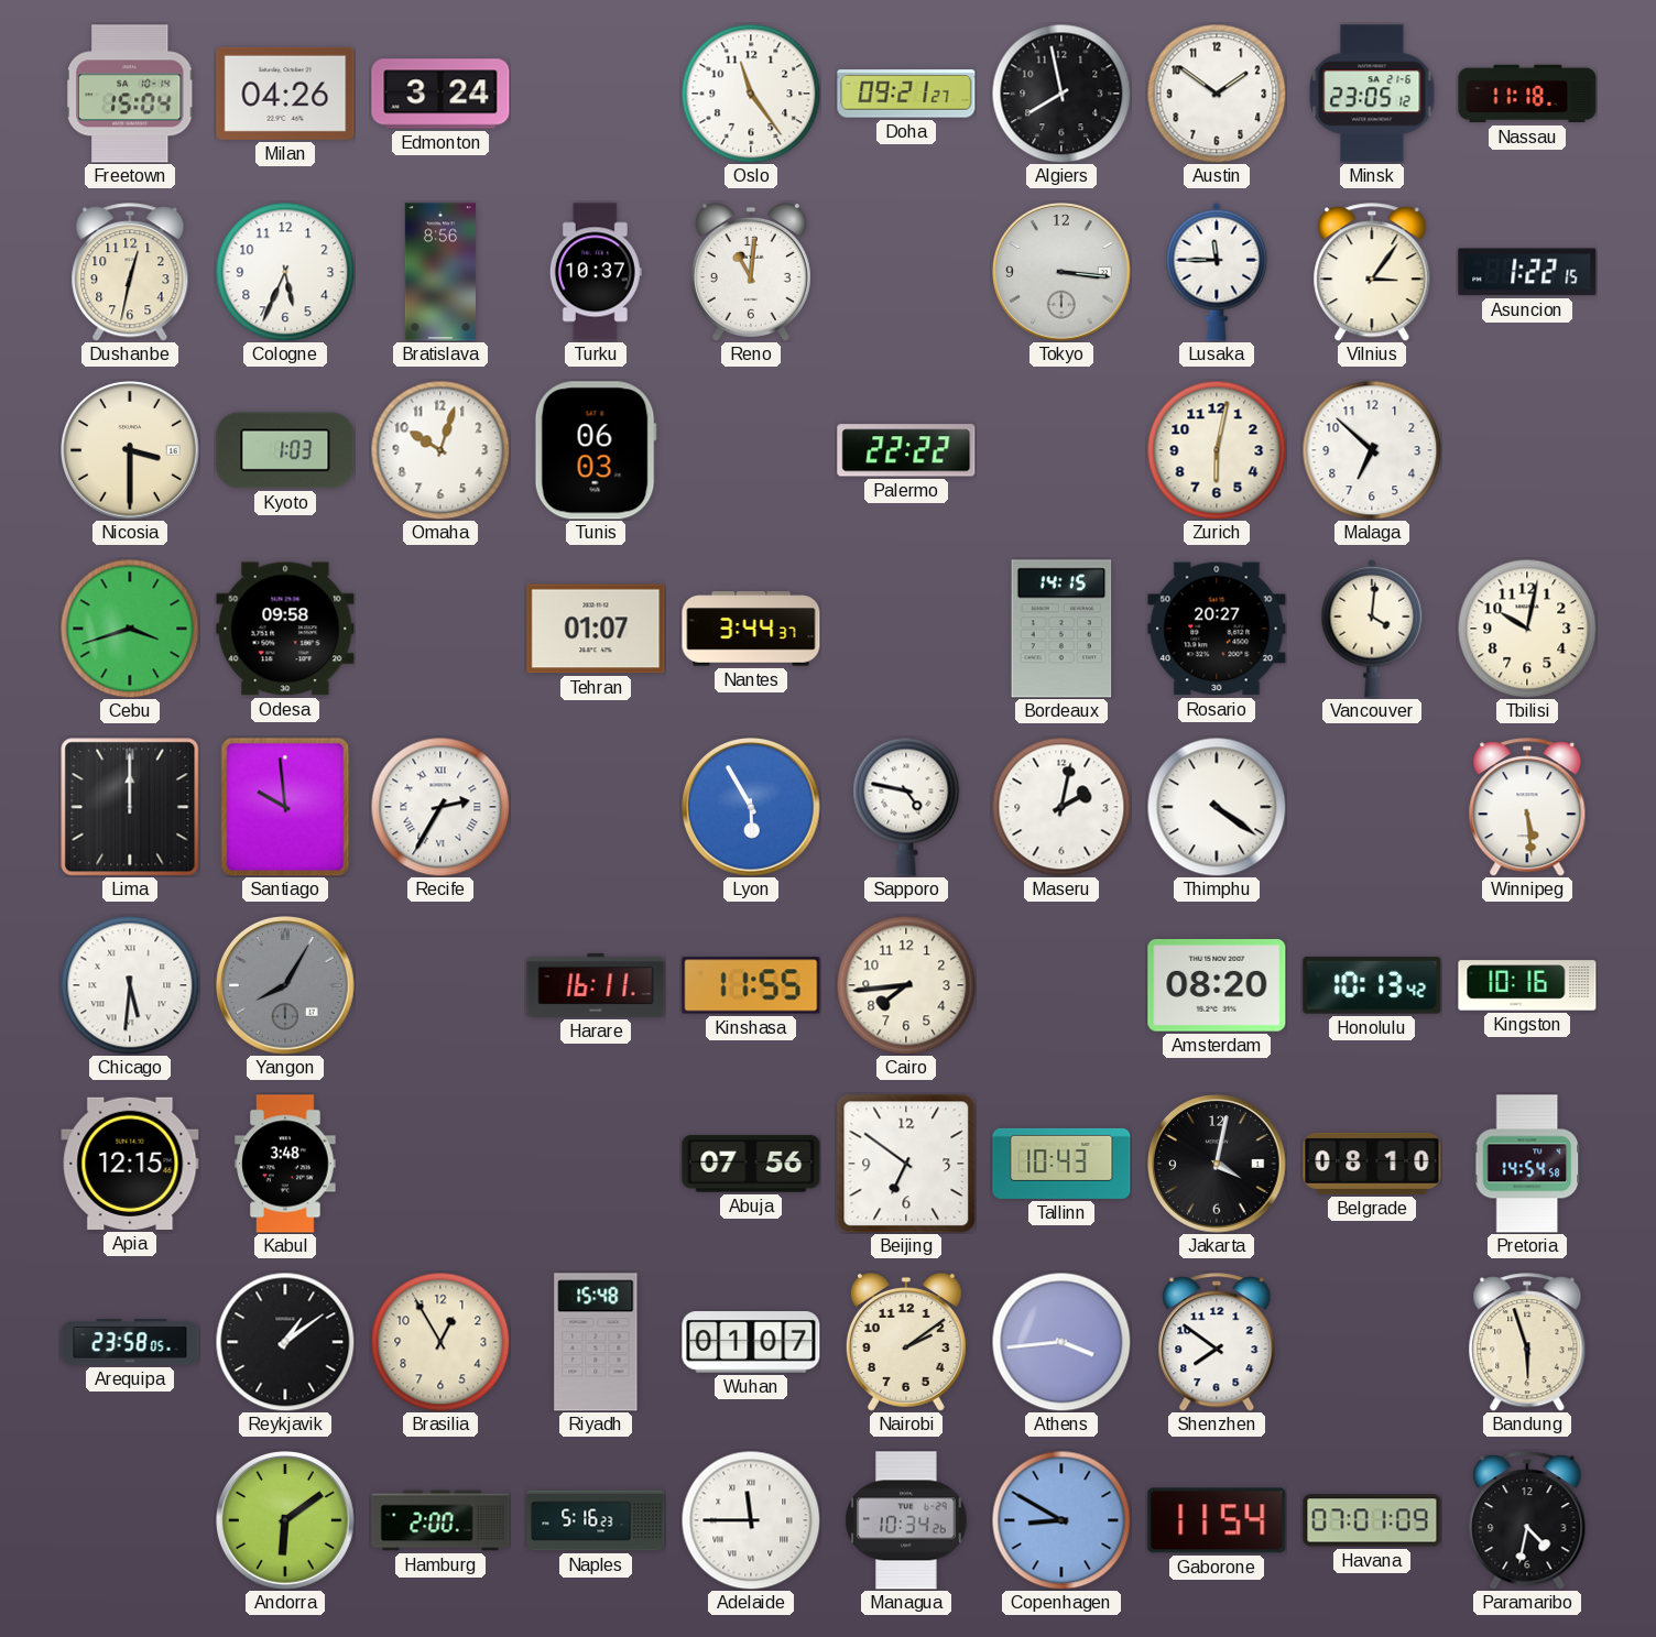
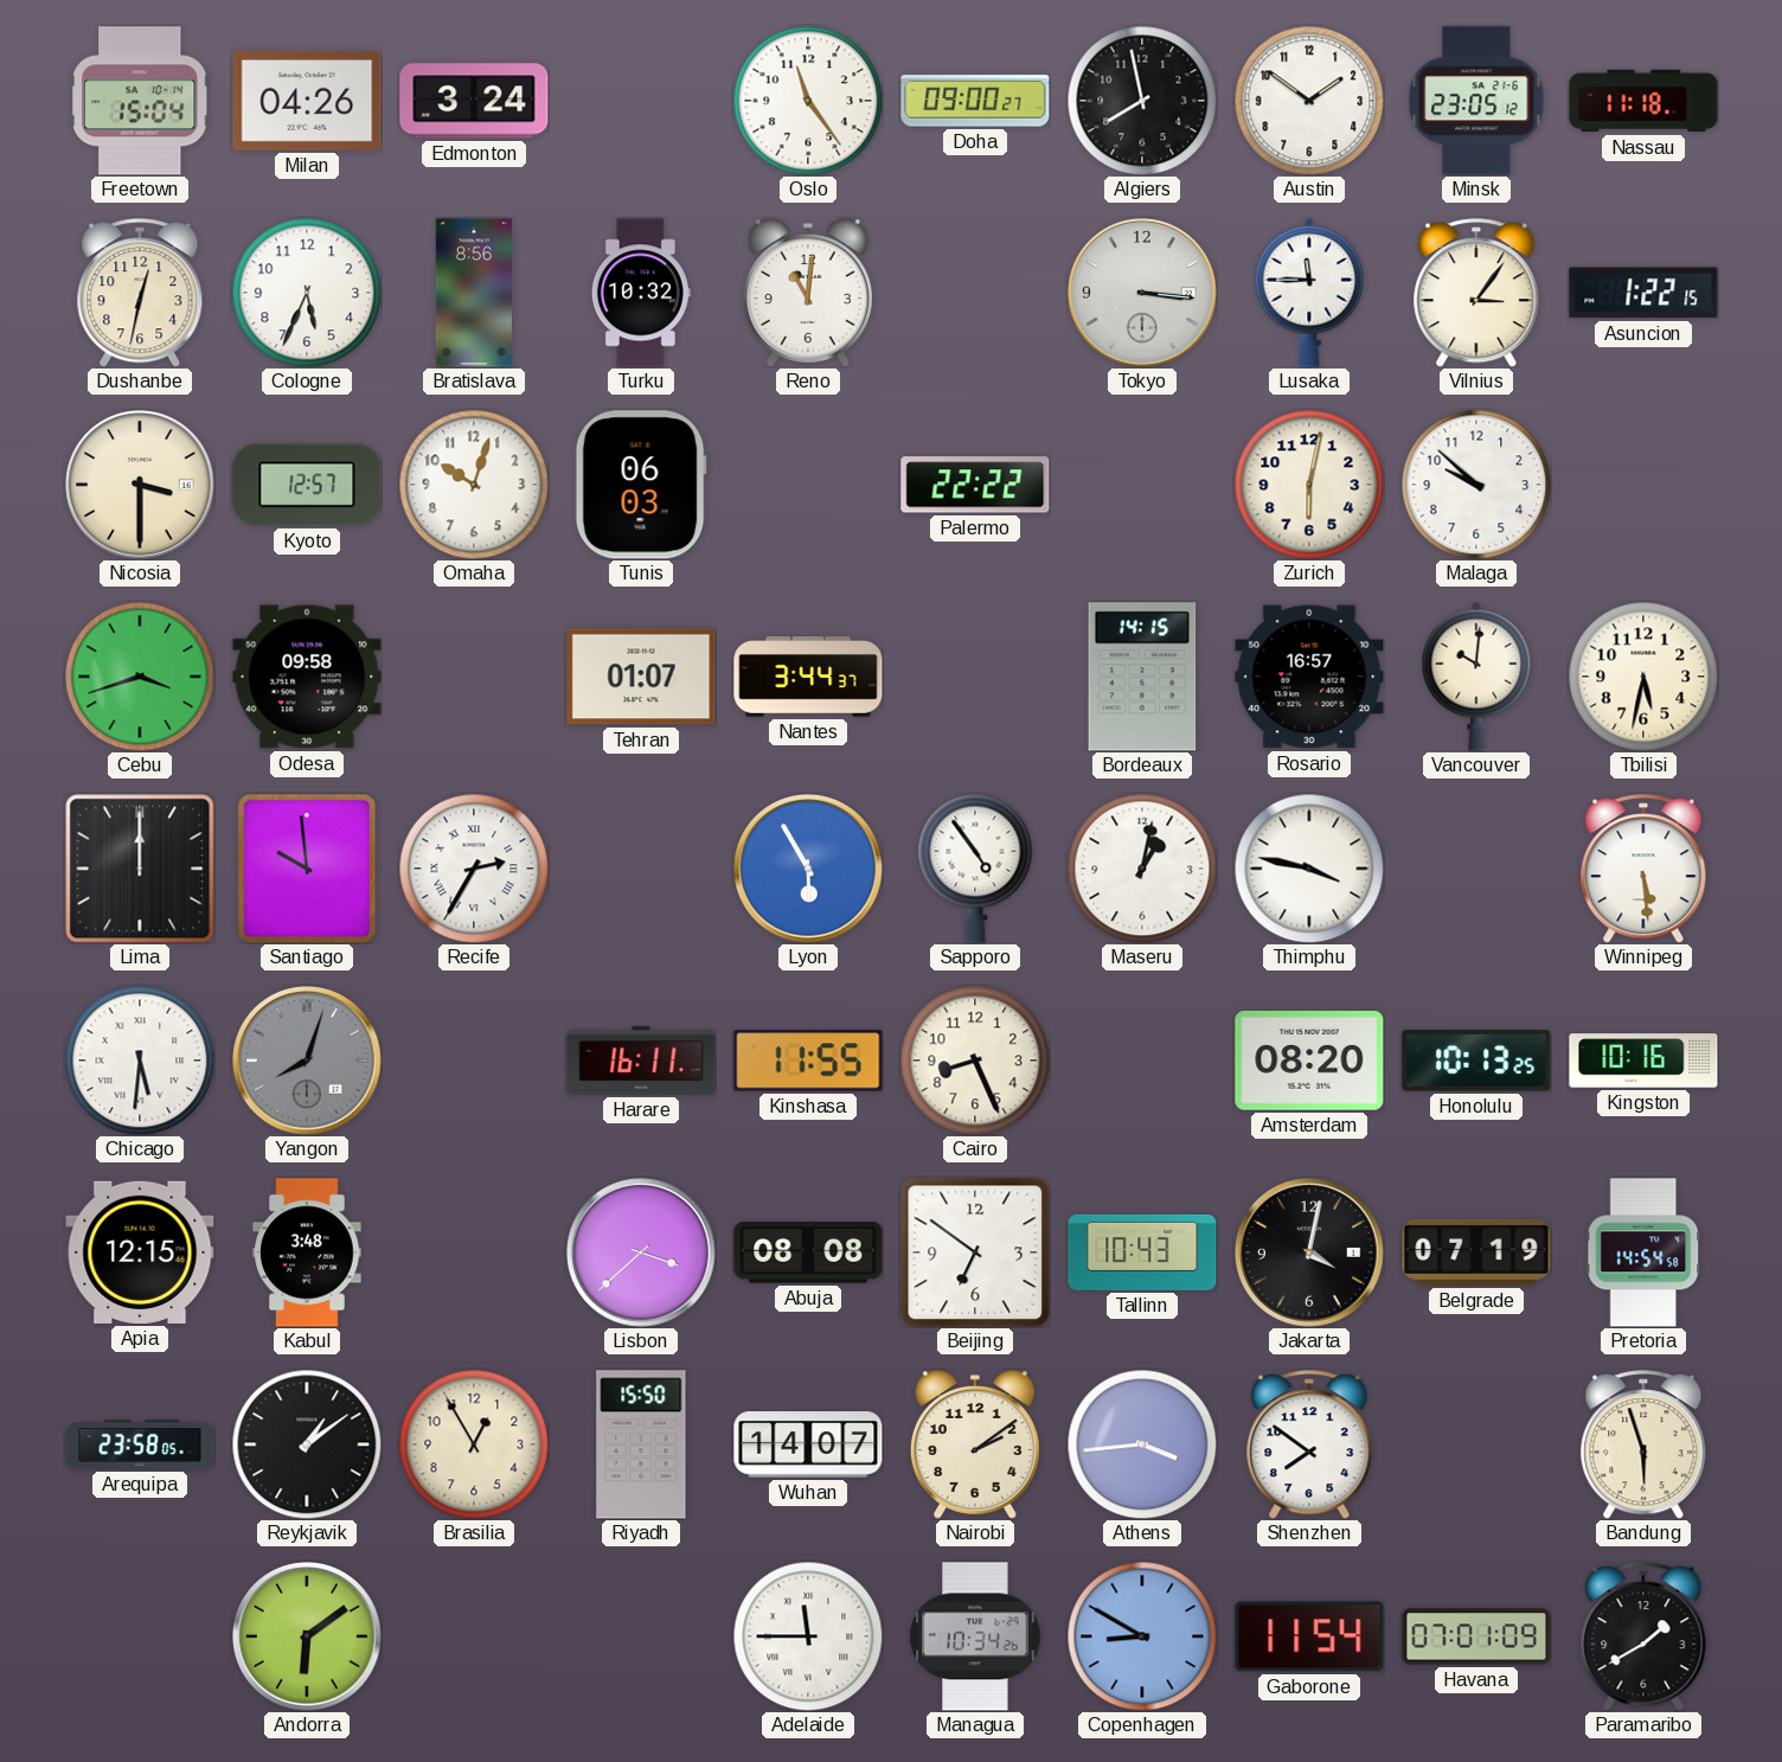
Doha: 09:21 -> 09:00
Turku: 10:37 -> 10:32
Kyoto: 1:03 -> 12:57
Malaga: 6:52 -> 9:52
Rosario: 20:27 -> 16:57
Vancouver: 4:01 -> 10:01
Tbilisi: 10:02 -> 5:32
Sapporo: 4:47 -> 4:54
Maseru: 2:02 -> 1:02
Thimphu: 4:21 -> 3:47
Yangon: 8:05 -> 8:03
Cairo: 7:44 -> 8:26
Honolulu: 10:13:42 -> 10:13:25
Lisbon: none -> 3:38
Abuja: 07:56 -> 08:08
Belgrade: 08:10 -> 07:19
Riyadh: 15:48 -> 15:50
Wuhan: 01:07 -> 14:07
Hamburg: 2:00 -> none
Naples: 5:16 -> none
Paramaribo: 4:32 -> 1:40
